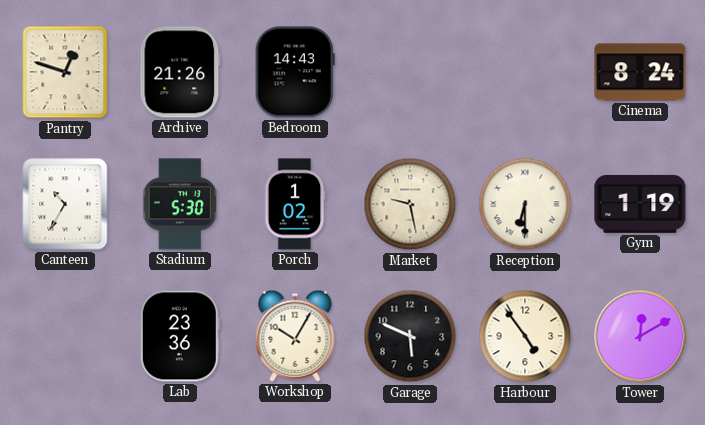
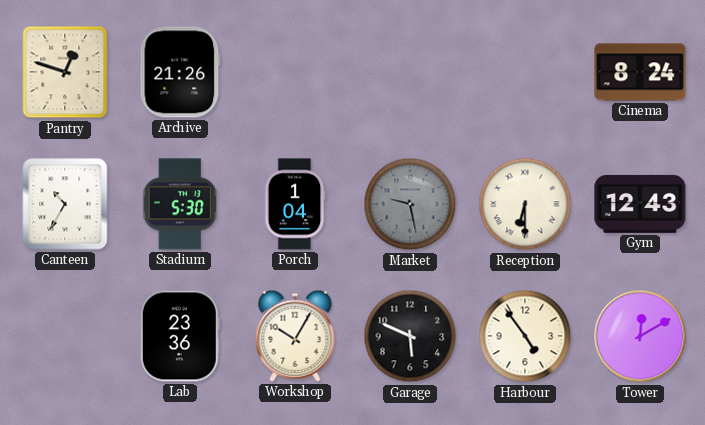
Bedroom: 14:43 -> none
Porch: 1:02 -> 1:04
Market dial: cream -> grey
Gym: 1:19 -> 12:43
